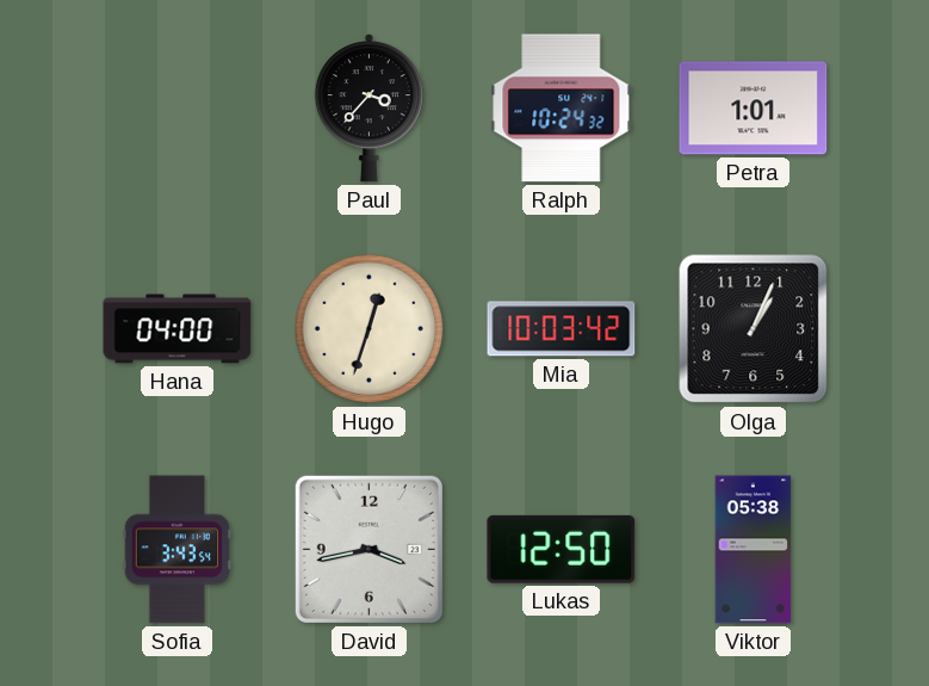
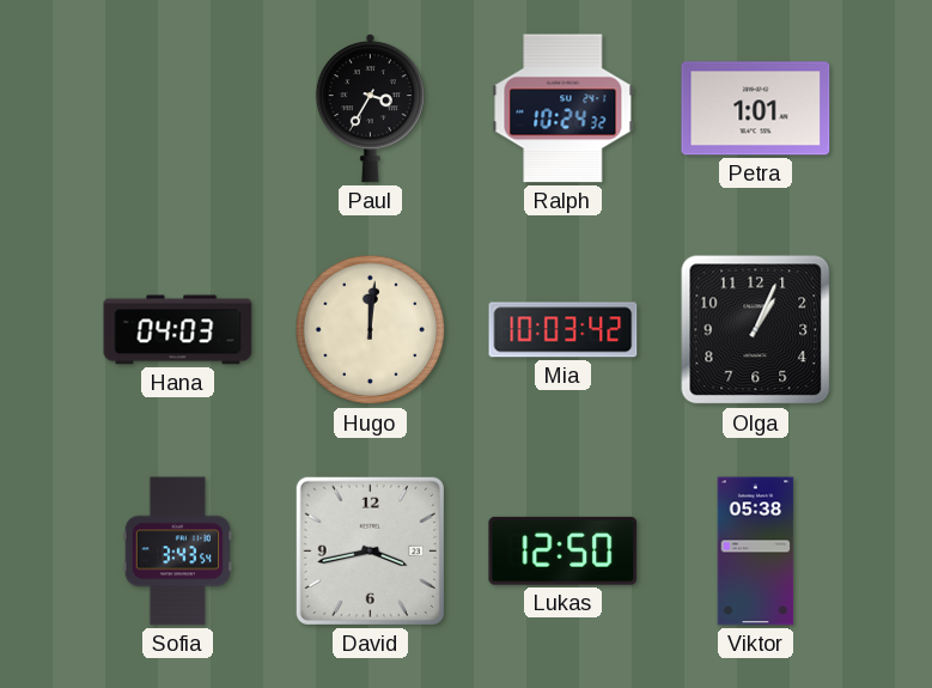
Paul: 3:37 -> 3:35
Hana: 04:00 -> 04:03
Hugo: 12:33 -> 12:01
